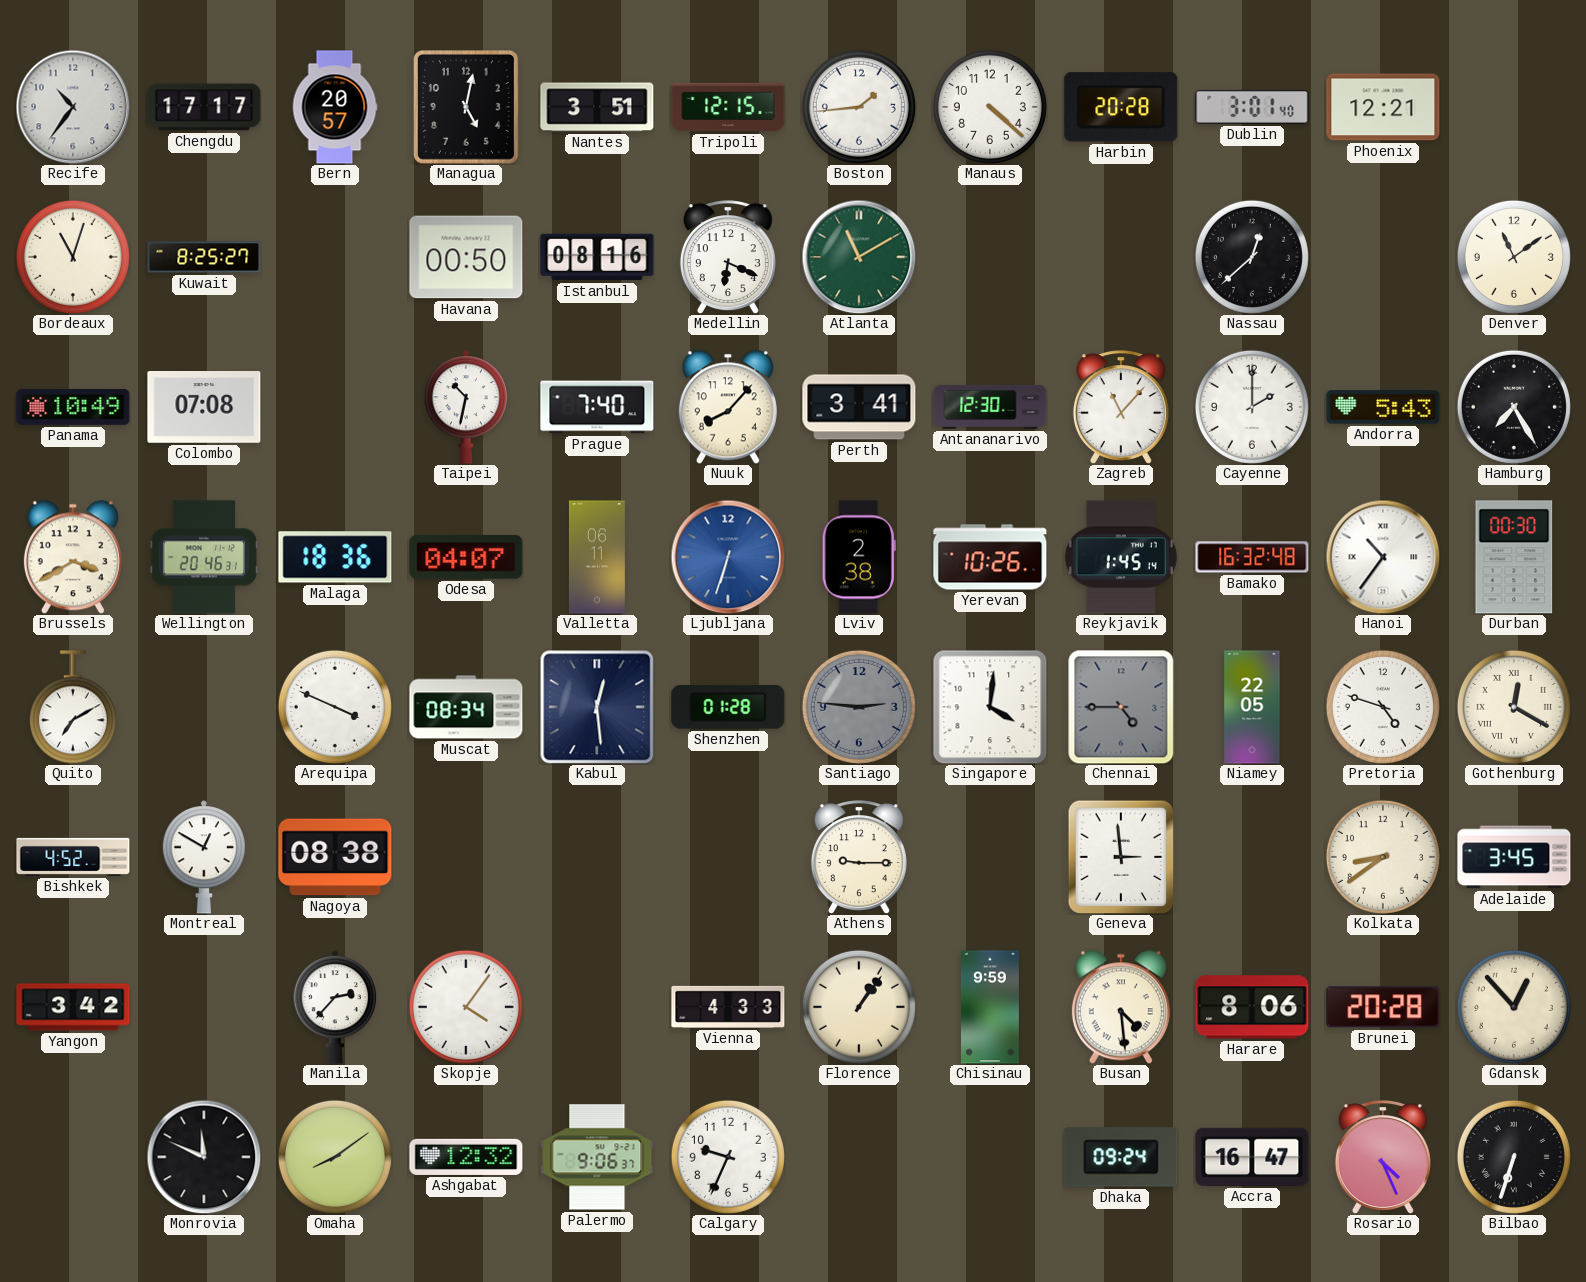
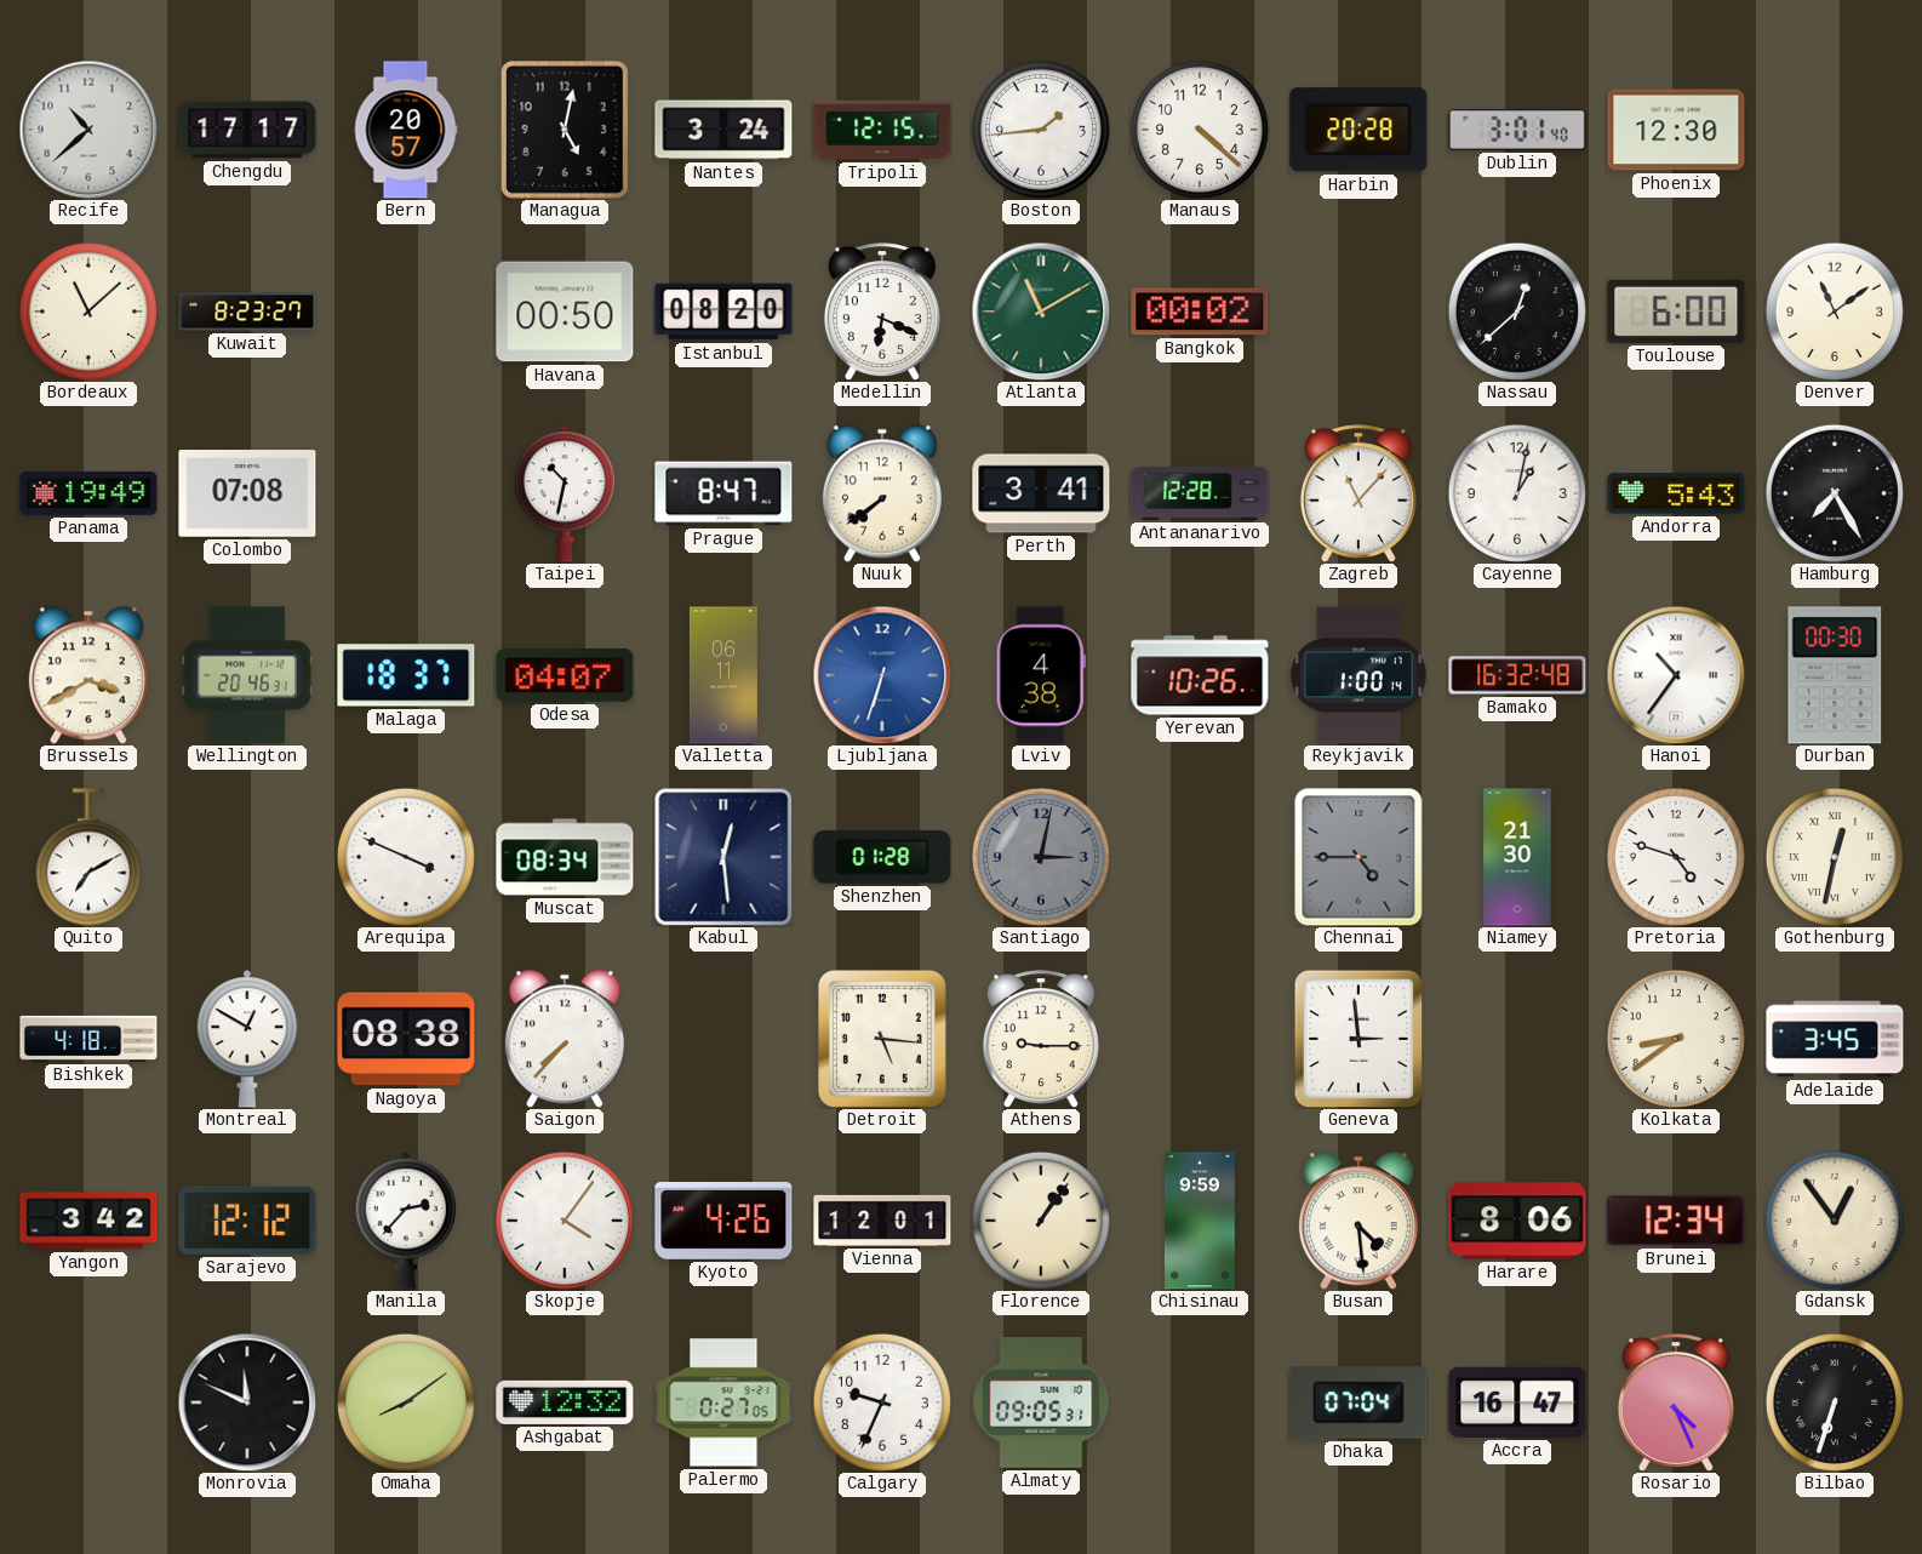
Recife: 10:36 -> 10:38
Nantes: 3:51 -> 3:24
Phoenix: 12:21 -> 12:30
Bordeaux: 11:03 -> 11:08
Kuwait: 8:25 -> 8:23
Istanbul: 08:16 -> 08:20
Bangkok: none -> 00:02
Toulouse: none -> 6:00
Panama: 10:49 -> 19:49
Prague: 7:40 -> 8:47
Nuuk: 8:07 -> 7:39
Antananarivo: 12:30 -> 12:28
Cayenne: 2:00 -> 1:02
Malaga: 18:36 -> 18:37
Lviv: 2:38 -> 4:38
Reykjavik: 1:45 -> 1:00
Santiago: 2:46 -> 3:02
Singapore: 4:01 -> none
Niamey: 22:05 -> 21:30
Gothenburg: 12:20 -> 12:32
Bishkek: 4:52 -> 4:18
Saigon: none -> 7:37
Detroit: none -> 5:16
Sarajevo: none -> 12:12
Kyoto: none -> 4:26
Vienna: 4:33 -> 12:01
Brunei: 20:28 -> 12:34
Gdansk: 12:53 -> 12:54
Palermo: 9:06 -> 0:27
Almaty: none -> 09:05
Dhaka: 09:24 -> 07:04
